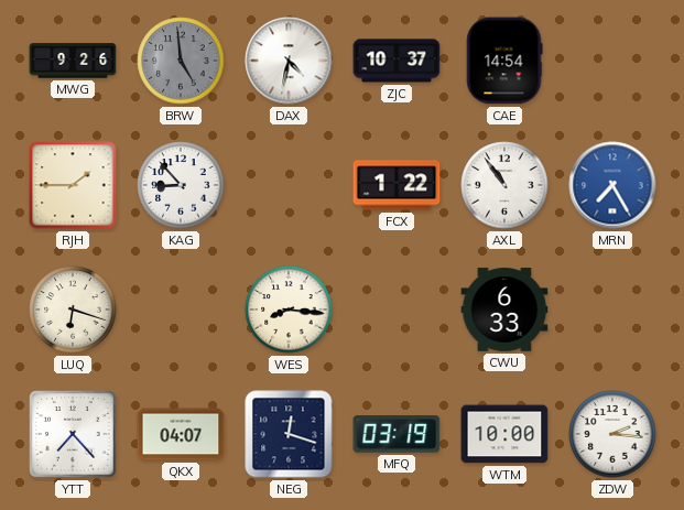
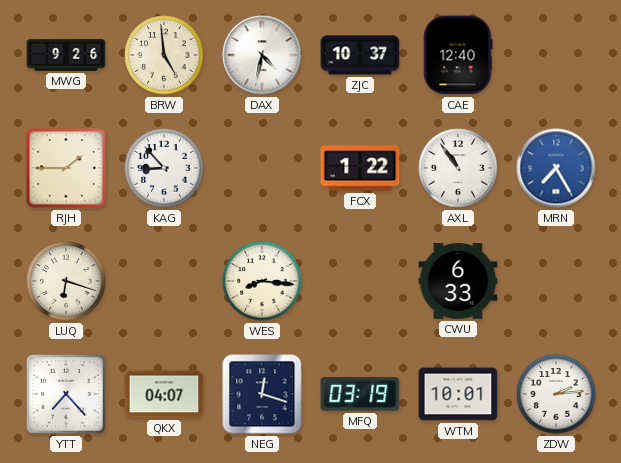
BRW dial: grey -> cream
CAE: 14:54 -> 12:40
WTM: 10:00 -> 10:01
ZDW: 2:16 -> 2:14
